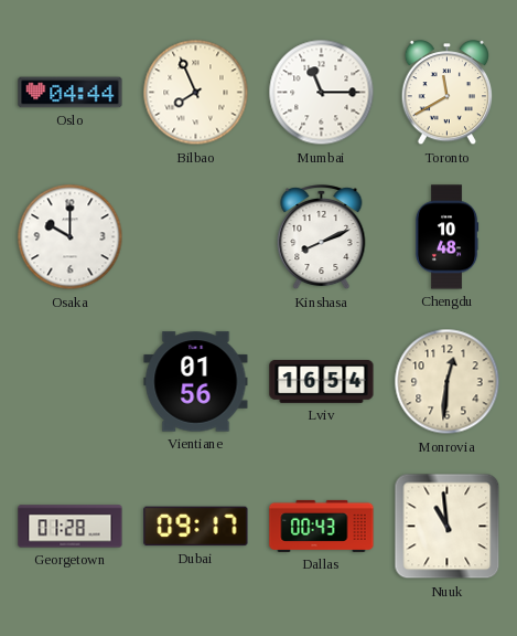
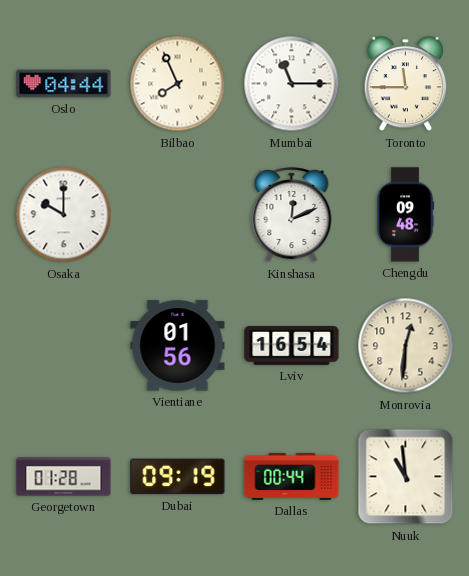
Toronto: 11:40 -> 11:45
Kinshasa: 8:11 -> 12:11
Chengdu: 10:48 -> 09:48
Dubai: 09:17 -> 09:19
Dallas: 00:43 -> 00:44
